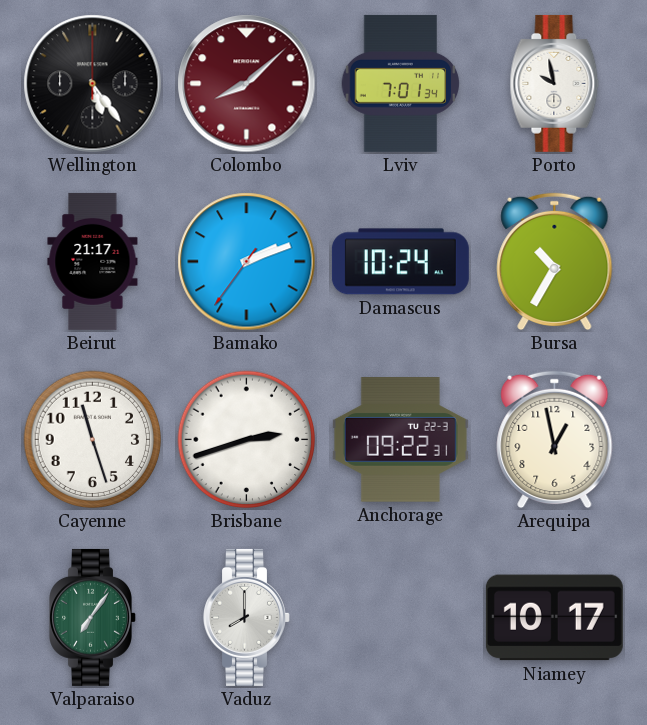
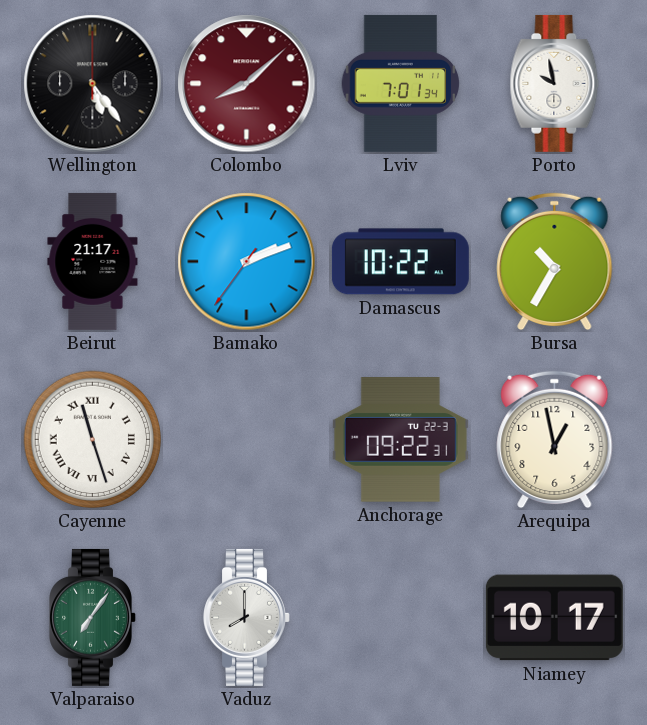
Damascus: 10:24 -> 10:22
Cayenne numerals: Arabic -> Roman
Brisbane: 2:42 -> none
